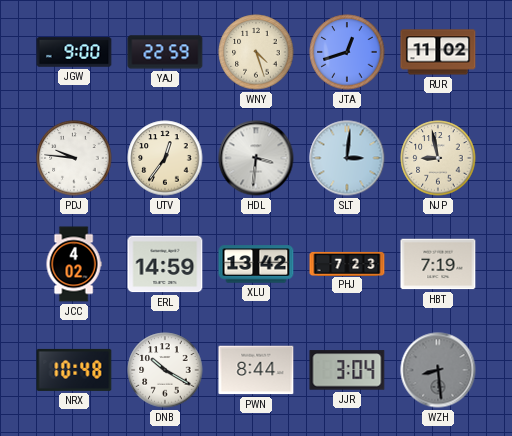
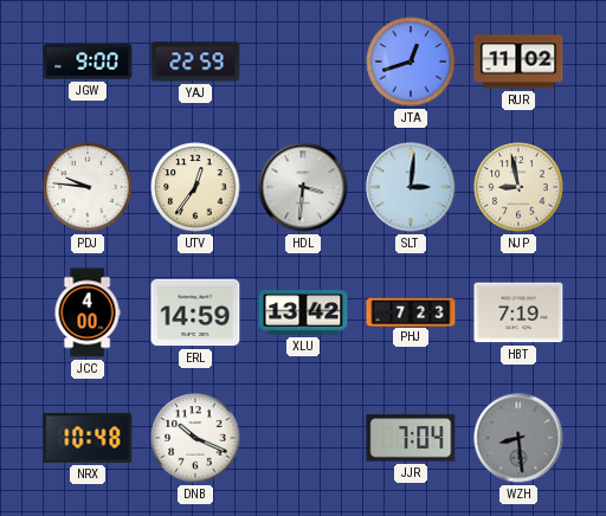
WNY: 4:27 -> none
JCC: 4:02 -> 4:00
DNB: 10:20 -> 10:19
PWN: 8:44 -> none
JJR: 3:04 -> 7:04
